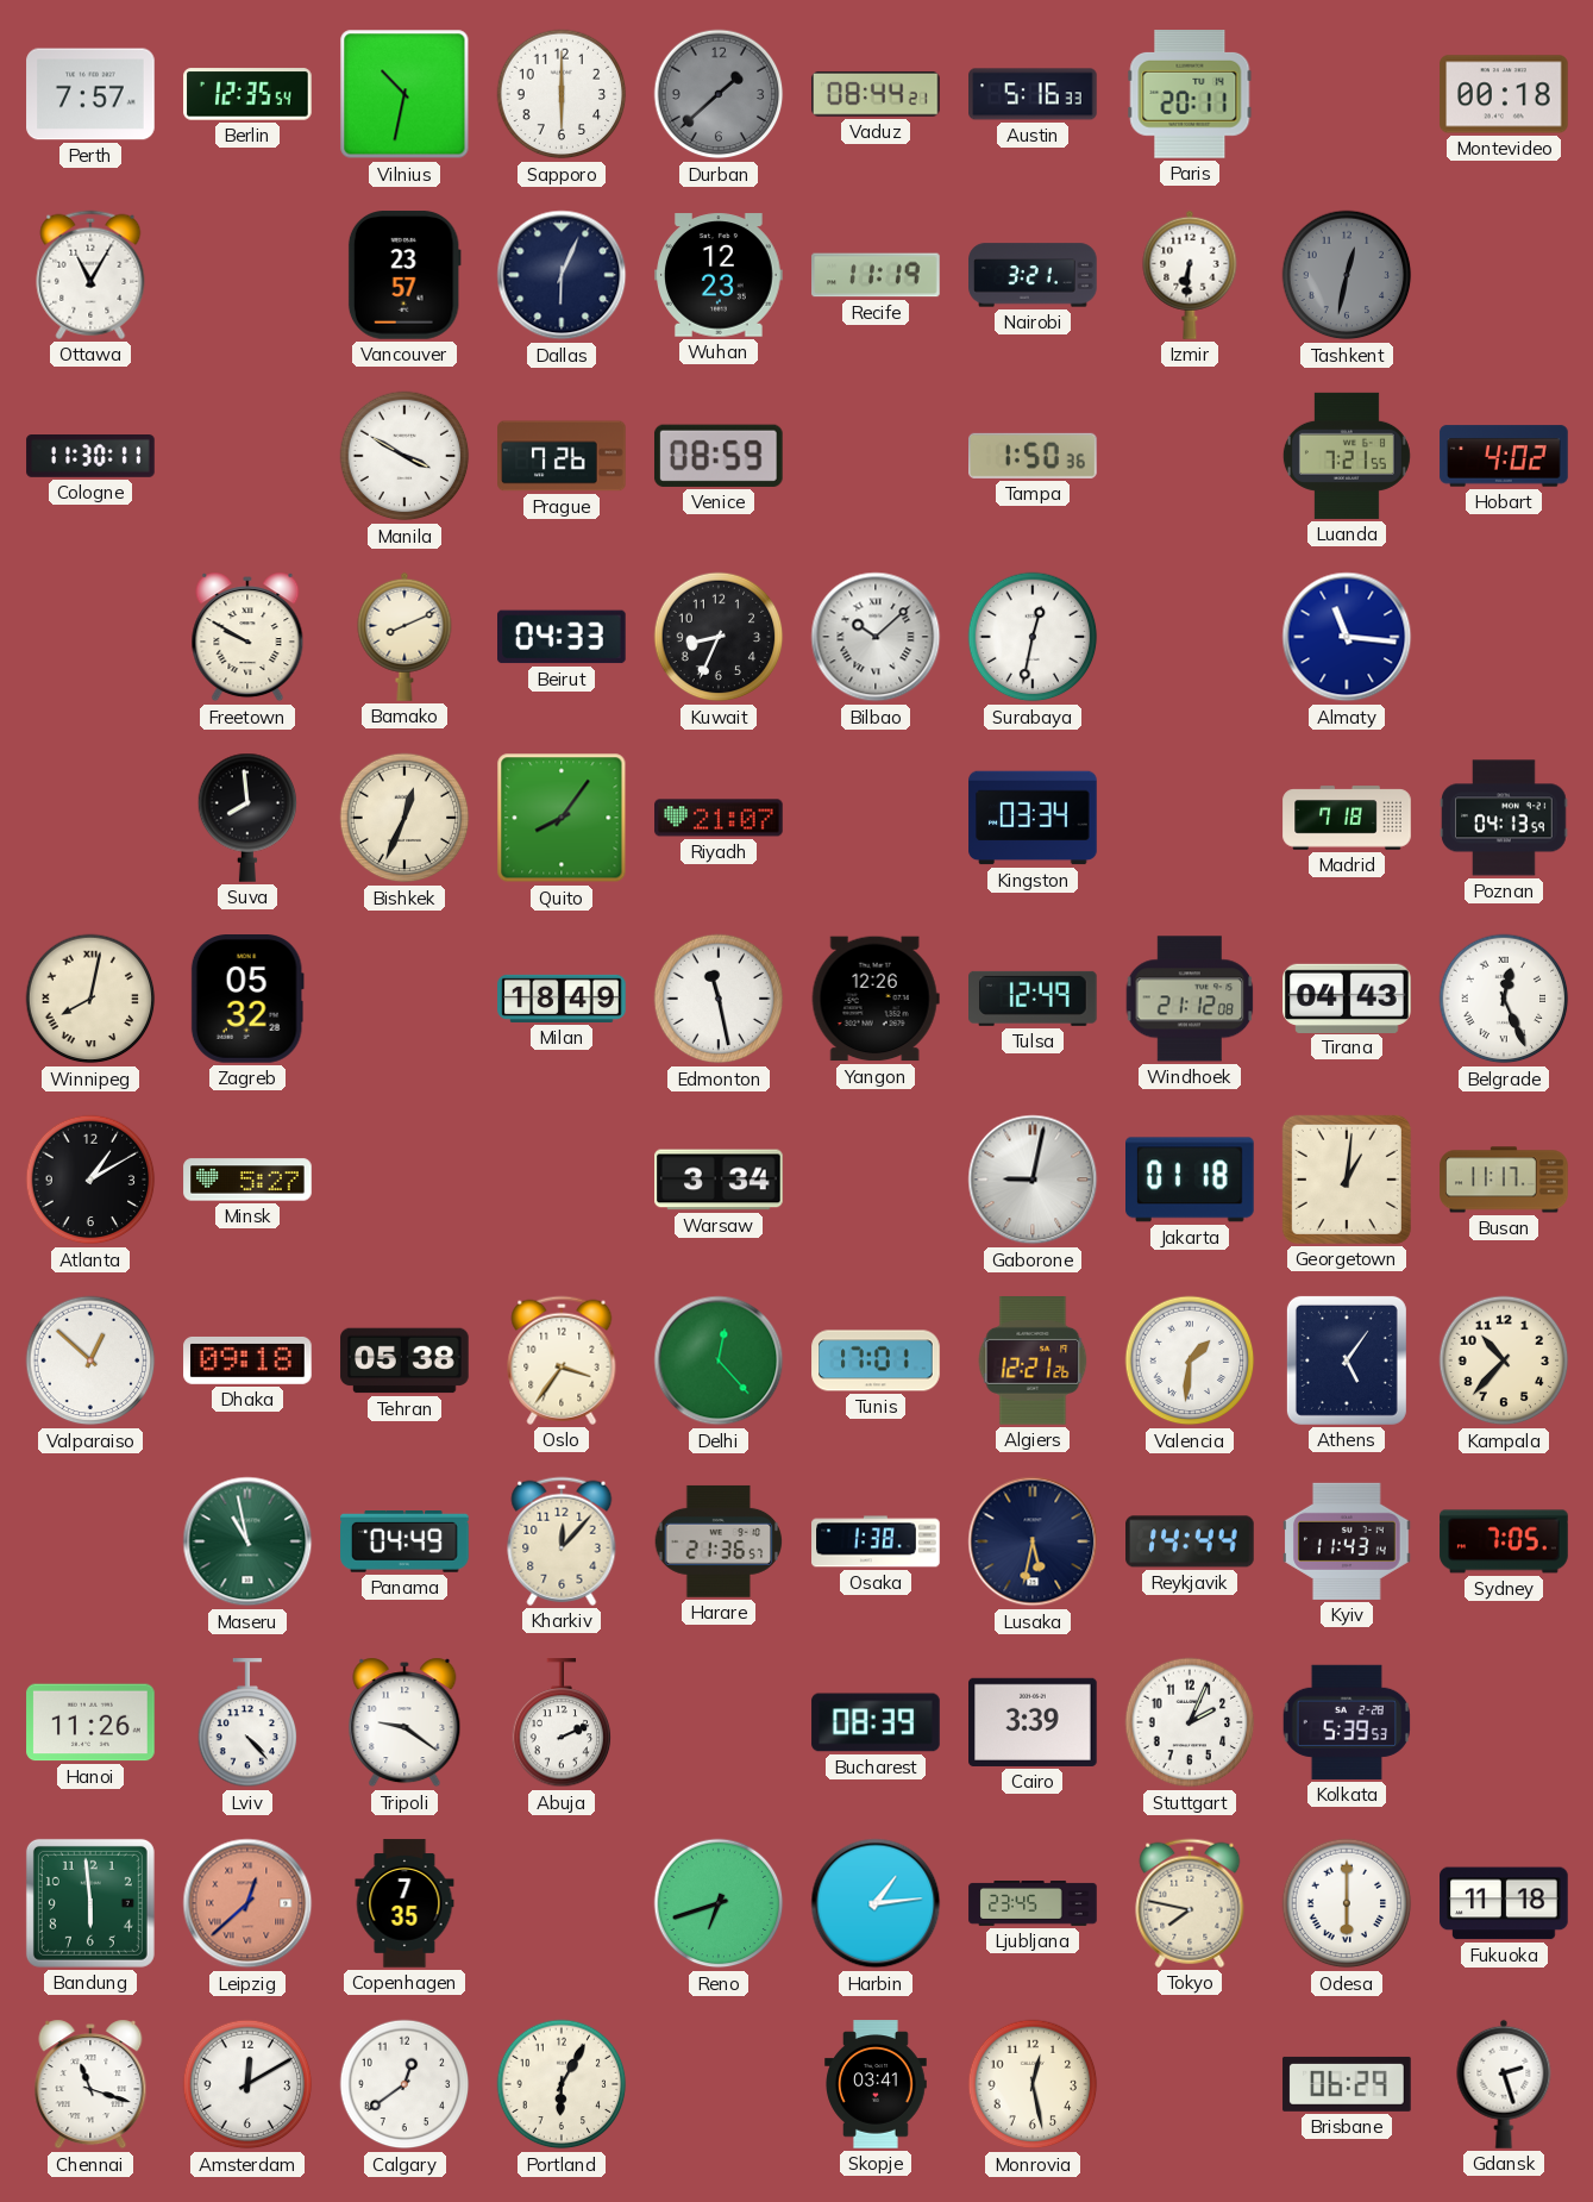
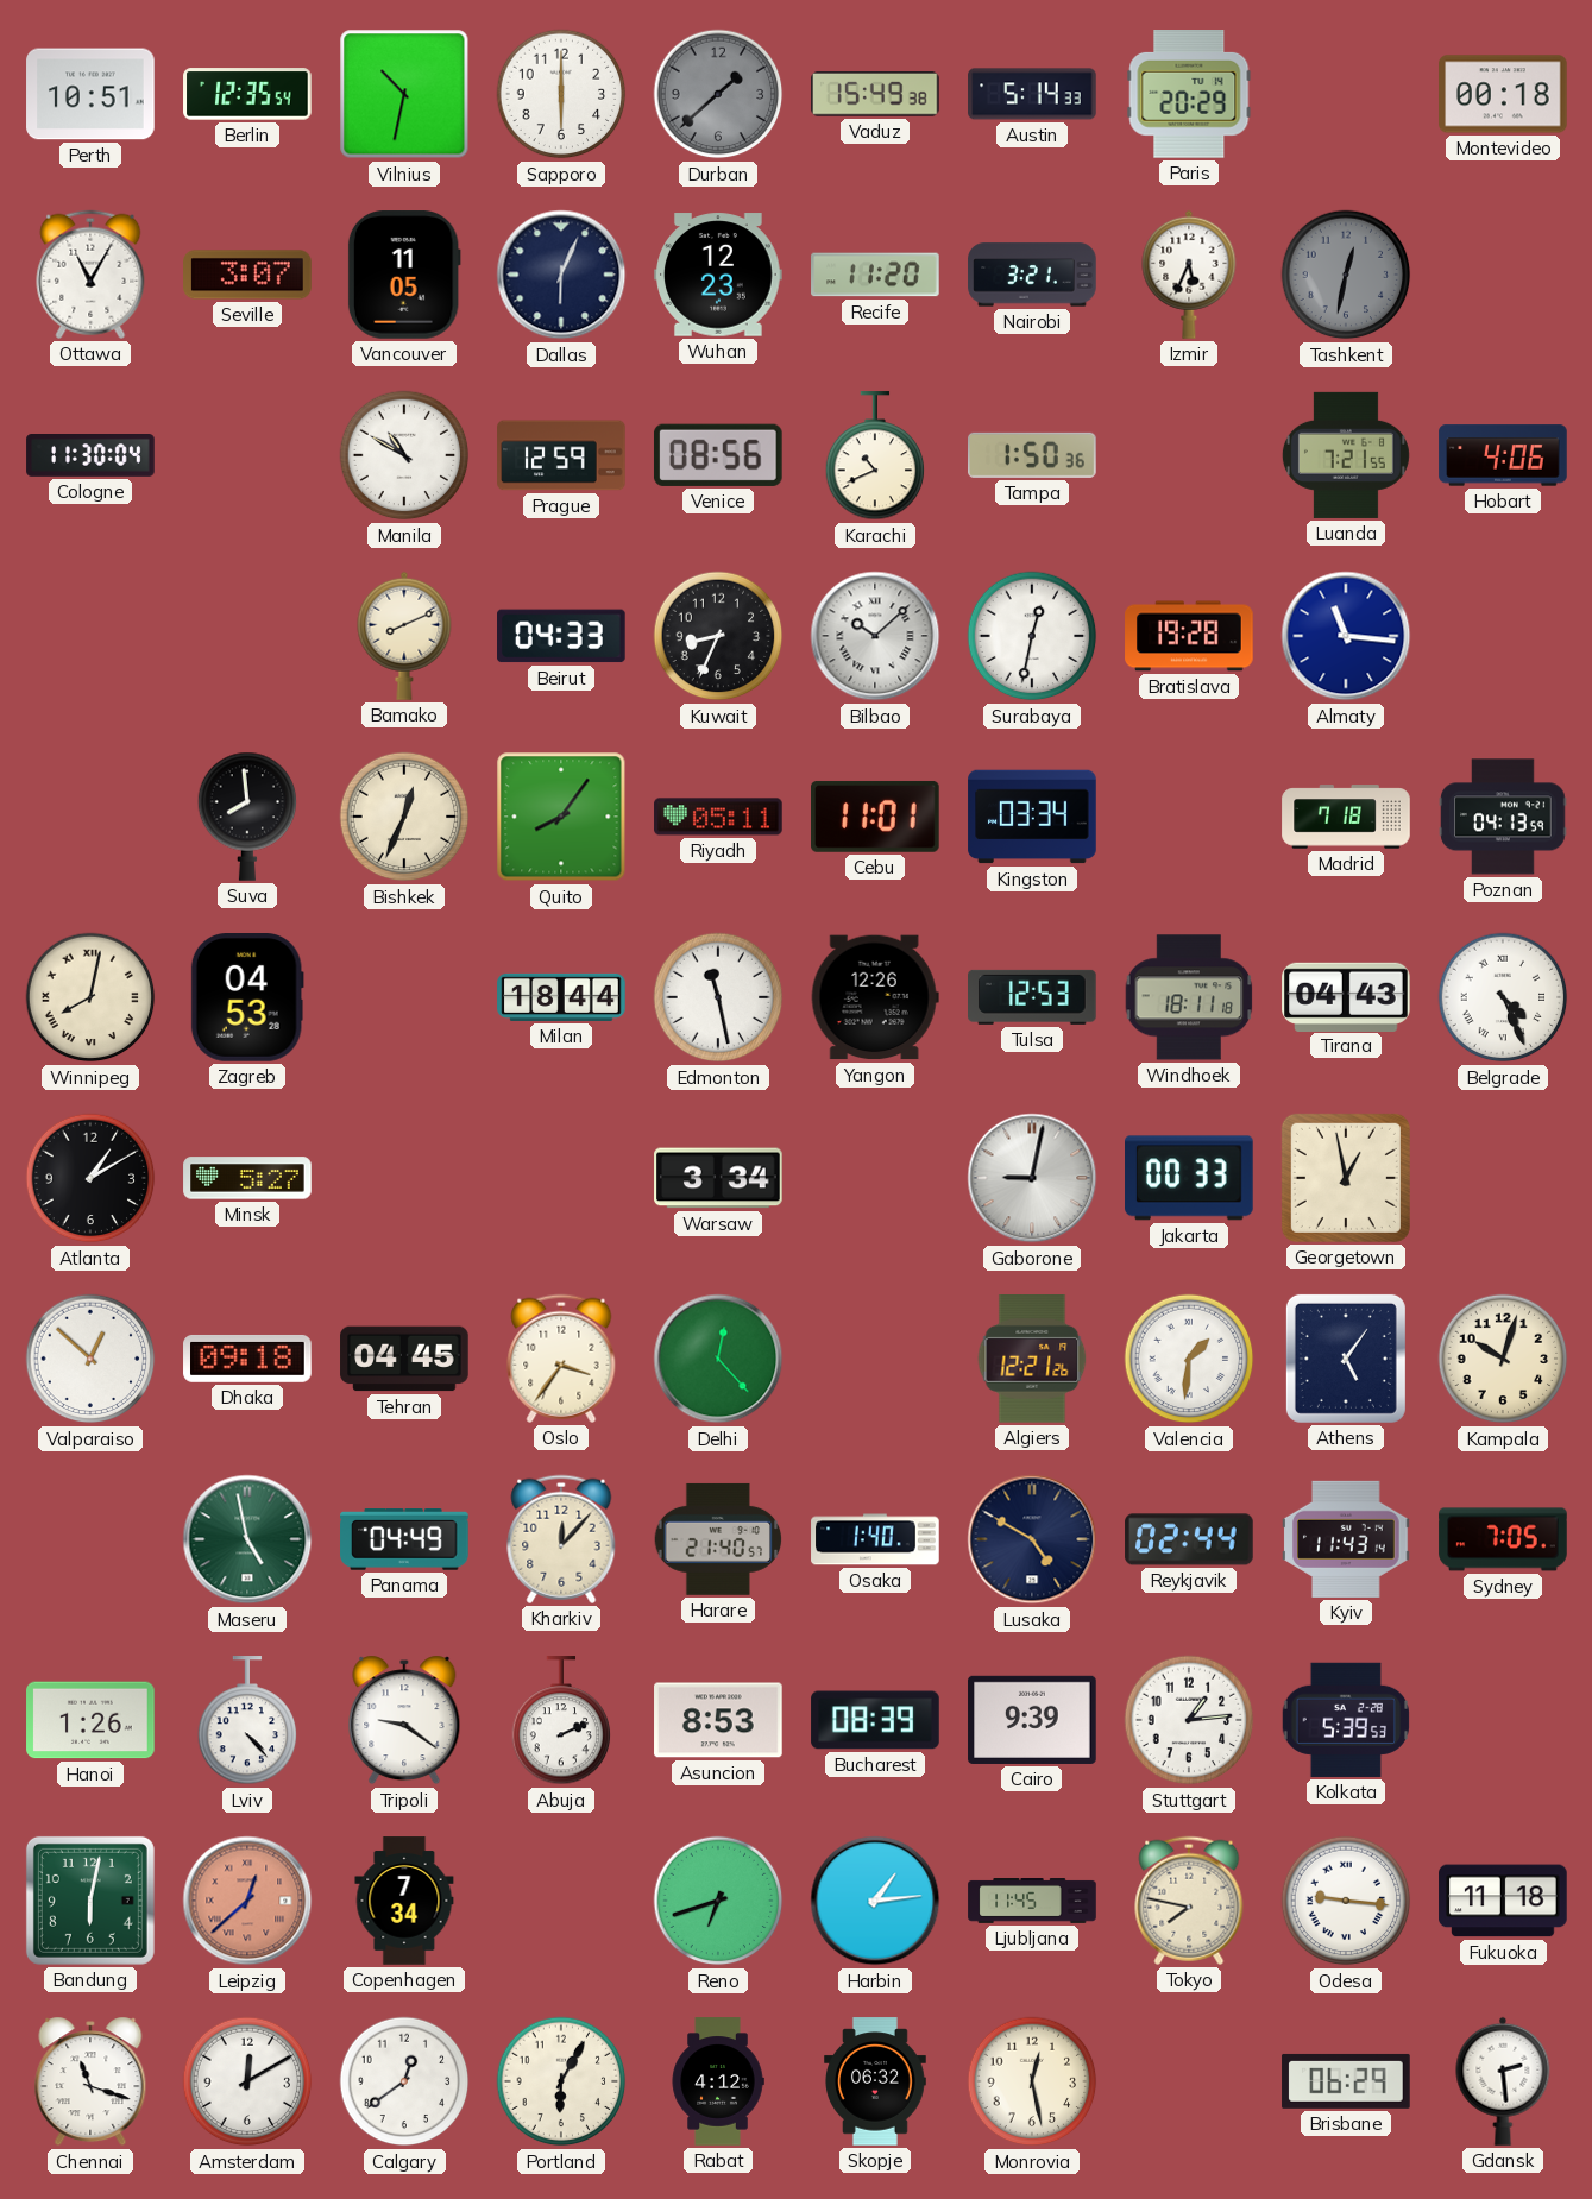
Perth: 7:57 -> 10:51
Vaduz: 08:44 -> 15:49
Austin: 5:16 -> 5:14
Paris: 20:11 -> 20:29
Seville: none -> 3:07
Vancouver: 23:57 -> 11:05
Recife: 11:19 -> 11:20
Izmir: 6:31 -> 5:34
Cologne: 11:30:11 -> 11:30:04
Manila: 3:50 -> 10:50
Prague: 7:26 -> 12:59
Venice: 08:59 -> 08:56
Karachi: none -> 10:41
Hobart: 4:02 -> 4:06
Freetown: 9:50 -> none
Bratislava: none -> 19:28
Riyadh: 21:07 -> 05:11
Cebu: none -> 11:01
Zagreb: 05:32 -> 04:53
Milan: 18:49 -> 18:44
Tulsa: 12:49 -> 12:53
Windhoek: 21:12 -> 18:11
Belgrade: 12:26 -> 4:26
Jakarta: 01:18 -> 00:33
Georgetown: 1:01 -> 12:58
Busan: 11:17 -> none
Tehran: 05:38 -> 04:45
Tunis: 17:01 -> none
Kampala: 10:37 -> 10:03
Maseru: 10:58 -> 4:58
Harare: 21:36 -> 21:40
Osaka: 1:38 -> 1:40
Lusaka: 5:32 -> 4:50
Reykjavik: 14:44 -> 02:44
Hanoi: 11:26 -> 1:26
Asuncion: none -> 8:53
Cairo: 3:39 -> 9:39
Stuttgart: 2:04 -> 1:14
Bandung: 5:59 -> 6:02
Copenhagen: 7:35 -> 7:34
Ljubljana: 23:45 -> 11:45
Odesa: 6:00 -> 9:16
Rabat: none -> 4:12
Skopje: 03:41 -> 06:32
Gdansk: 2:27 -> 2:29
